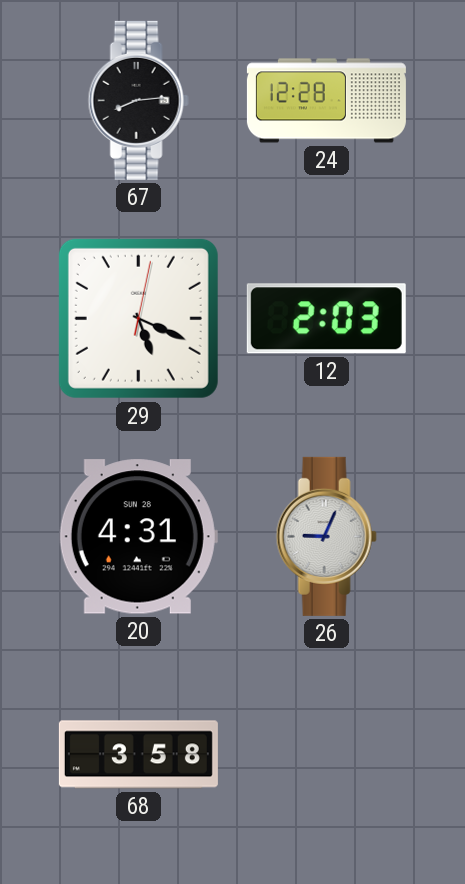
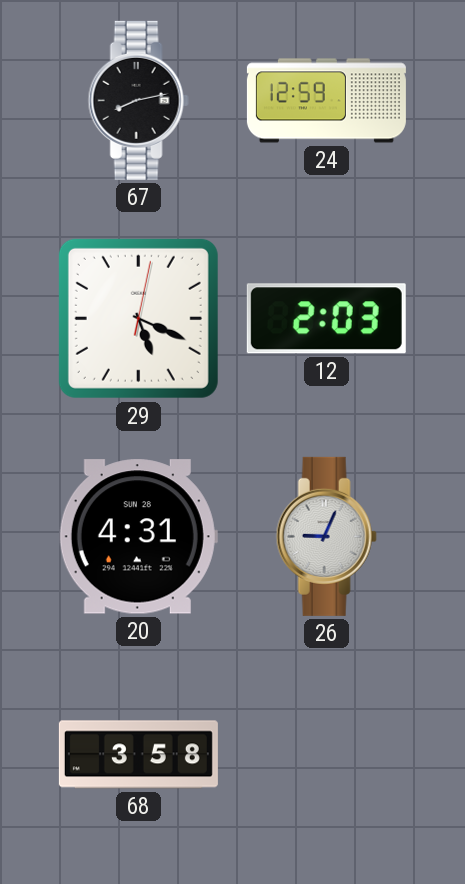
67: 8:14 -> 8:13
24: 12:28 -> 12:59
